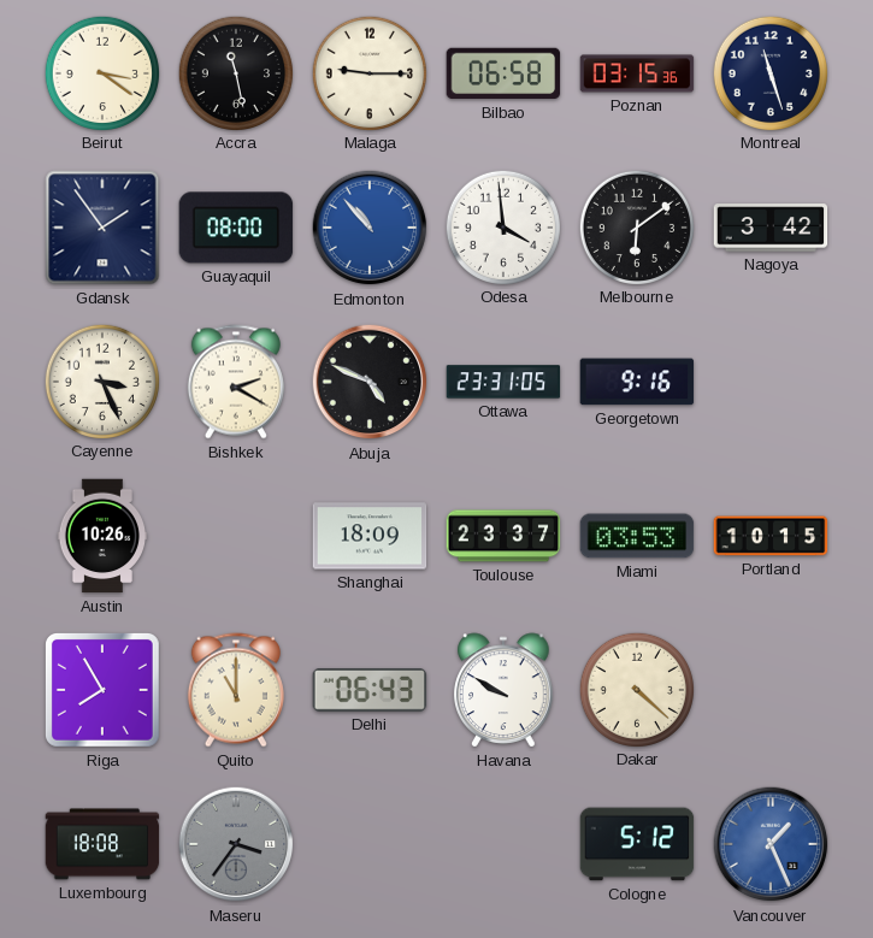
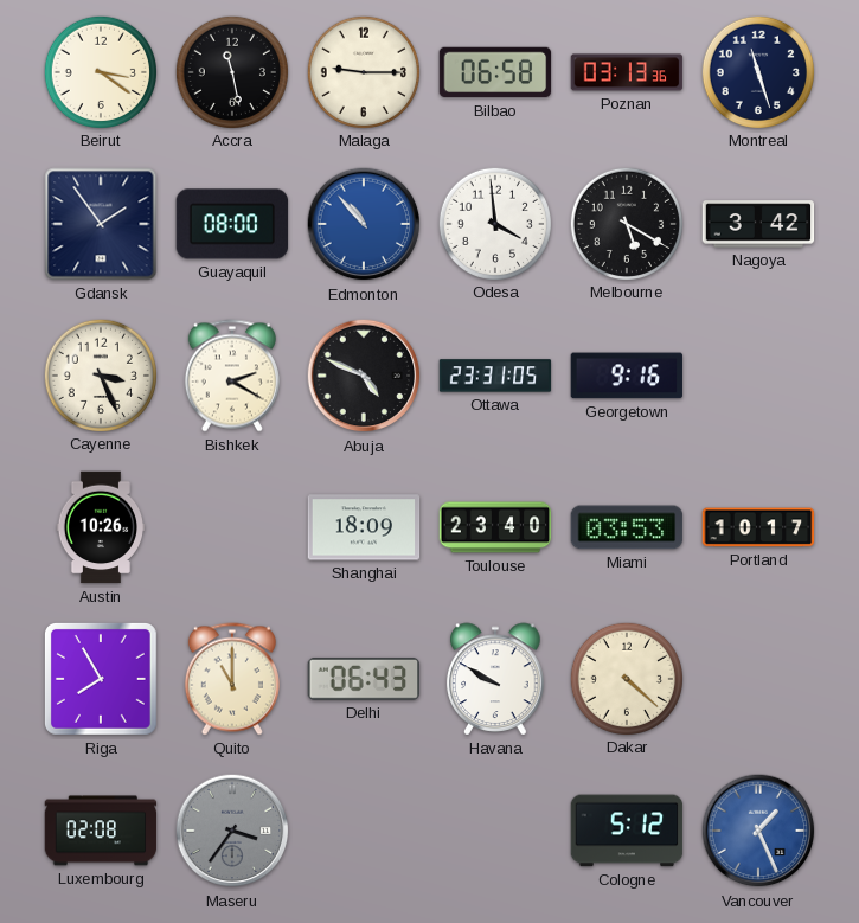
Poznan: 03:15 -> 03:13
Melbourne: 6:09 -> 5:20
Toulouse: 23:37 -> 23:40
Portland: 10:15 -> 10:17
Luxembourg: 18:08 -> 02:08
